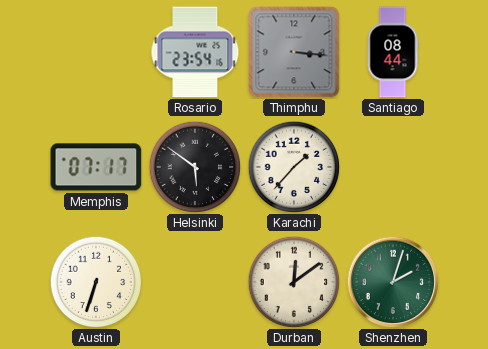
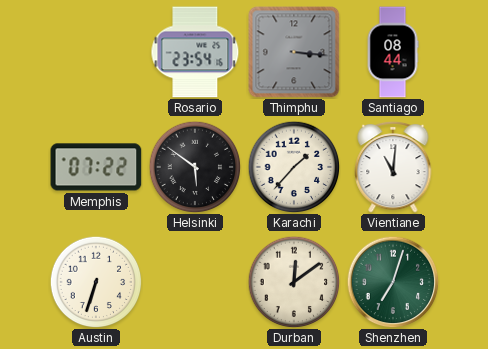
Memphis: 07:17 -> 07:22
Vientiane: none -> 11:01
Shenzhen: 2:03 -> 7:03
